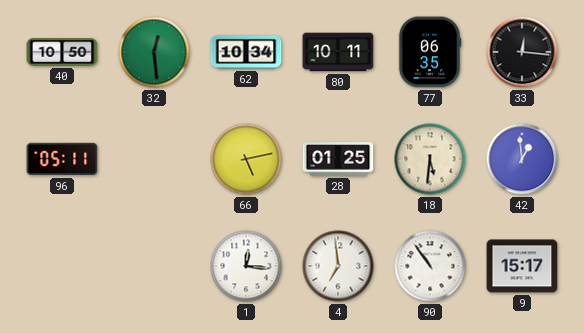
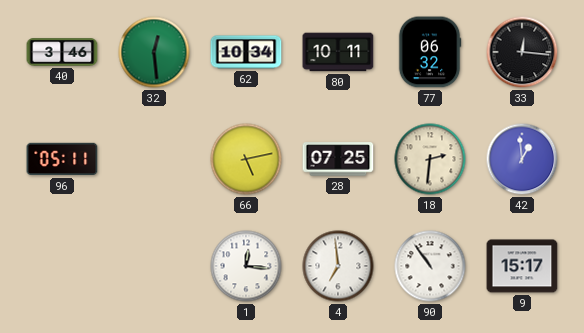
40: 10:50 -> 3:46
77: 06:35 -> 06:32
28: 01:25 -> 07:25
18: 5:31 -> 2:31
